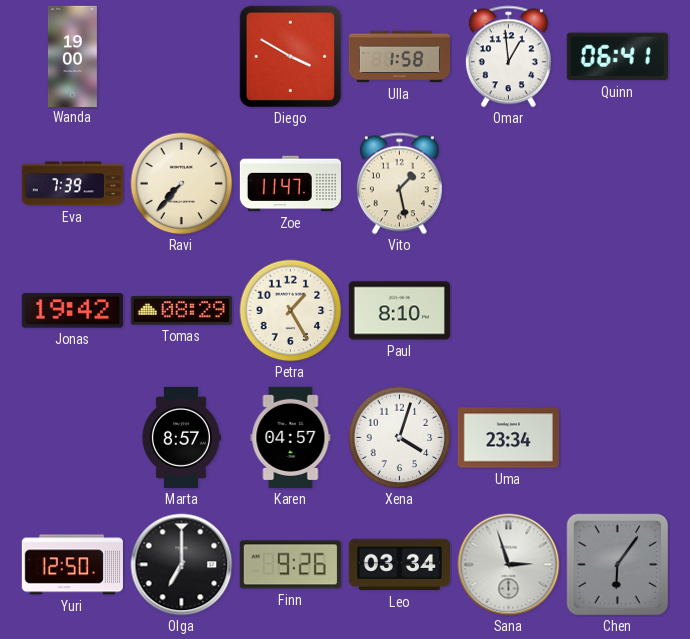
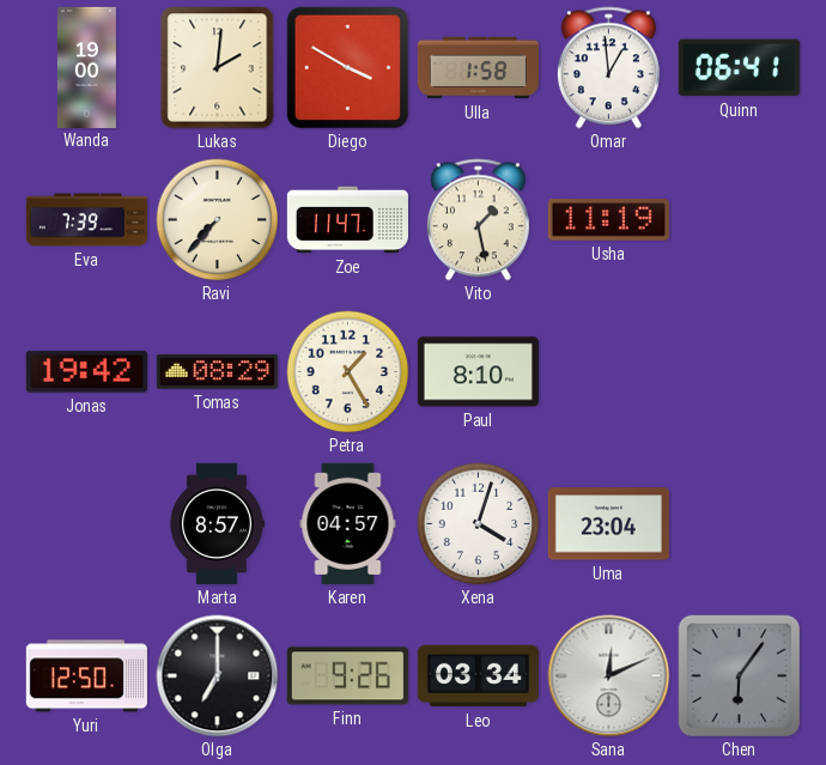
Lukas: none -> 2:01
Usha: none -> 11:19
Uma: 23:34 -> 23:04
Sana: 2:57 -> 12:11
